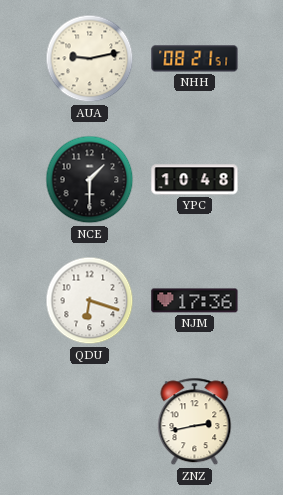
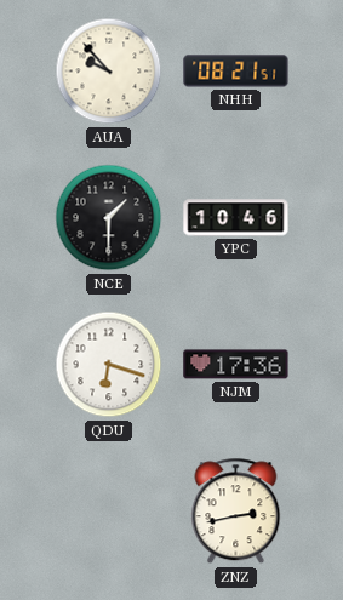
AUA: 9:13 -> 9:53
YPC: 10:48 -> 10:46
